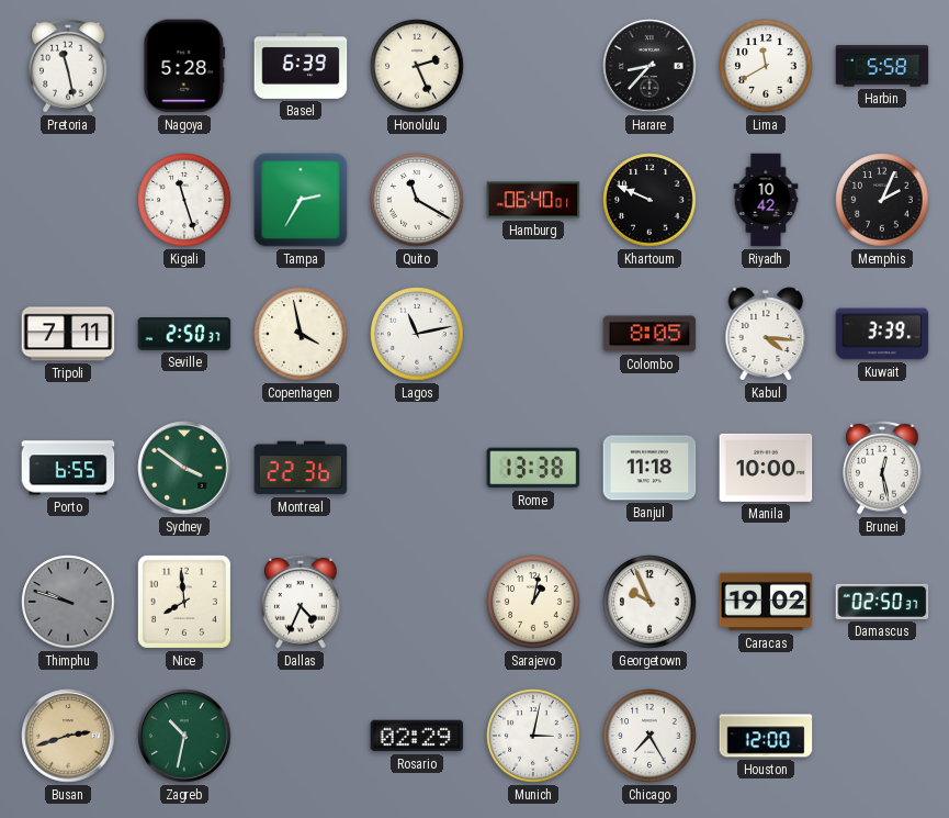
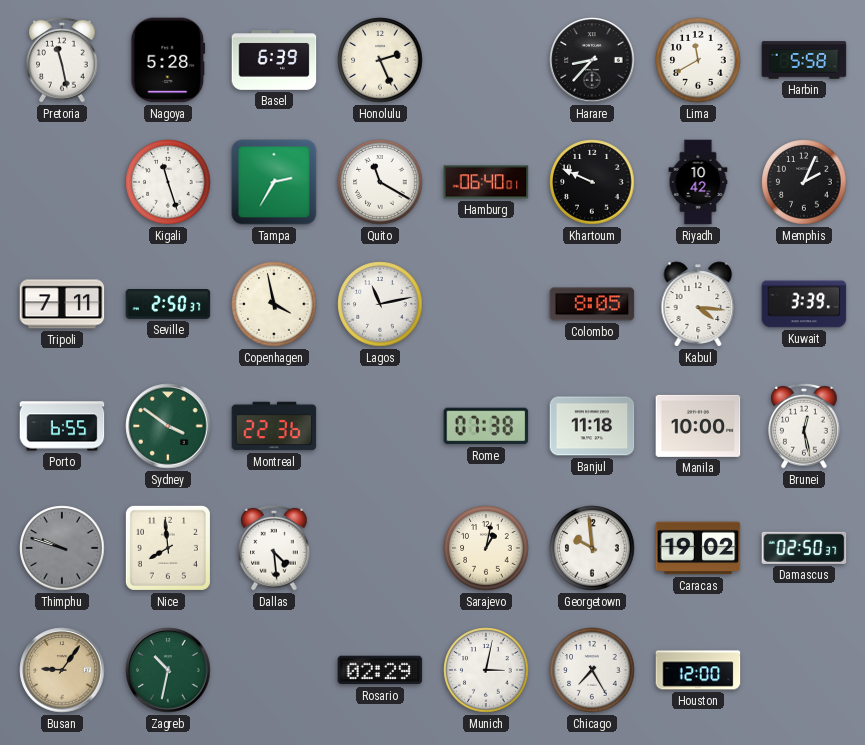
Rome: 13:38 -> 07:38
Dallas: 4:34 -> 4:29
Georgetown: 9:56 -> 9:59
Busan: 2:42 -> 9:06
